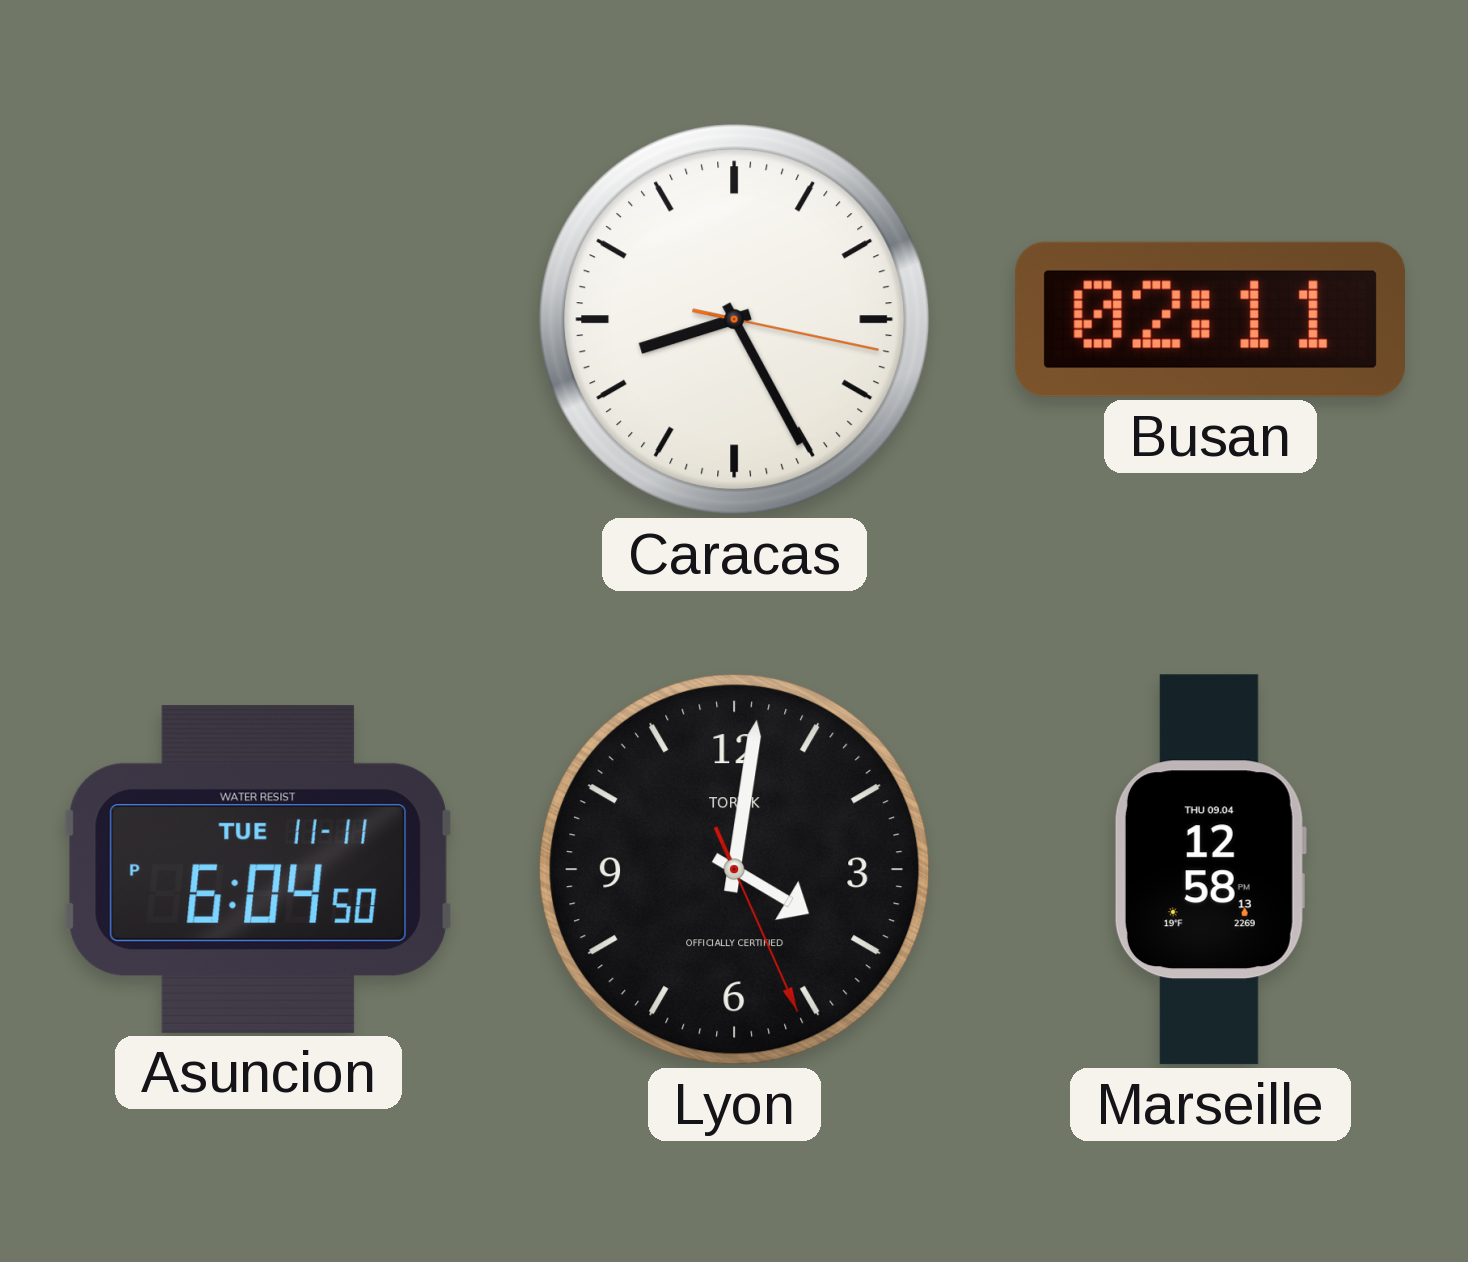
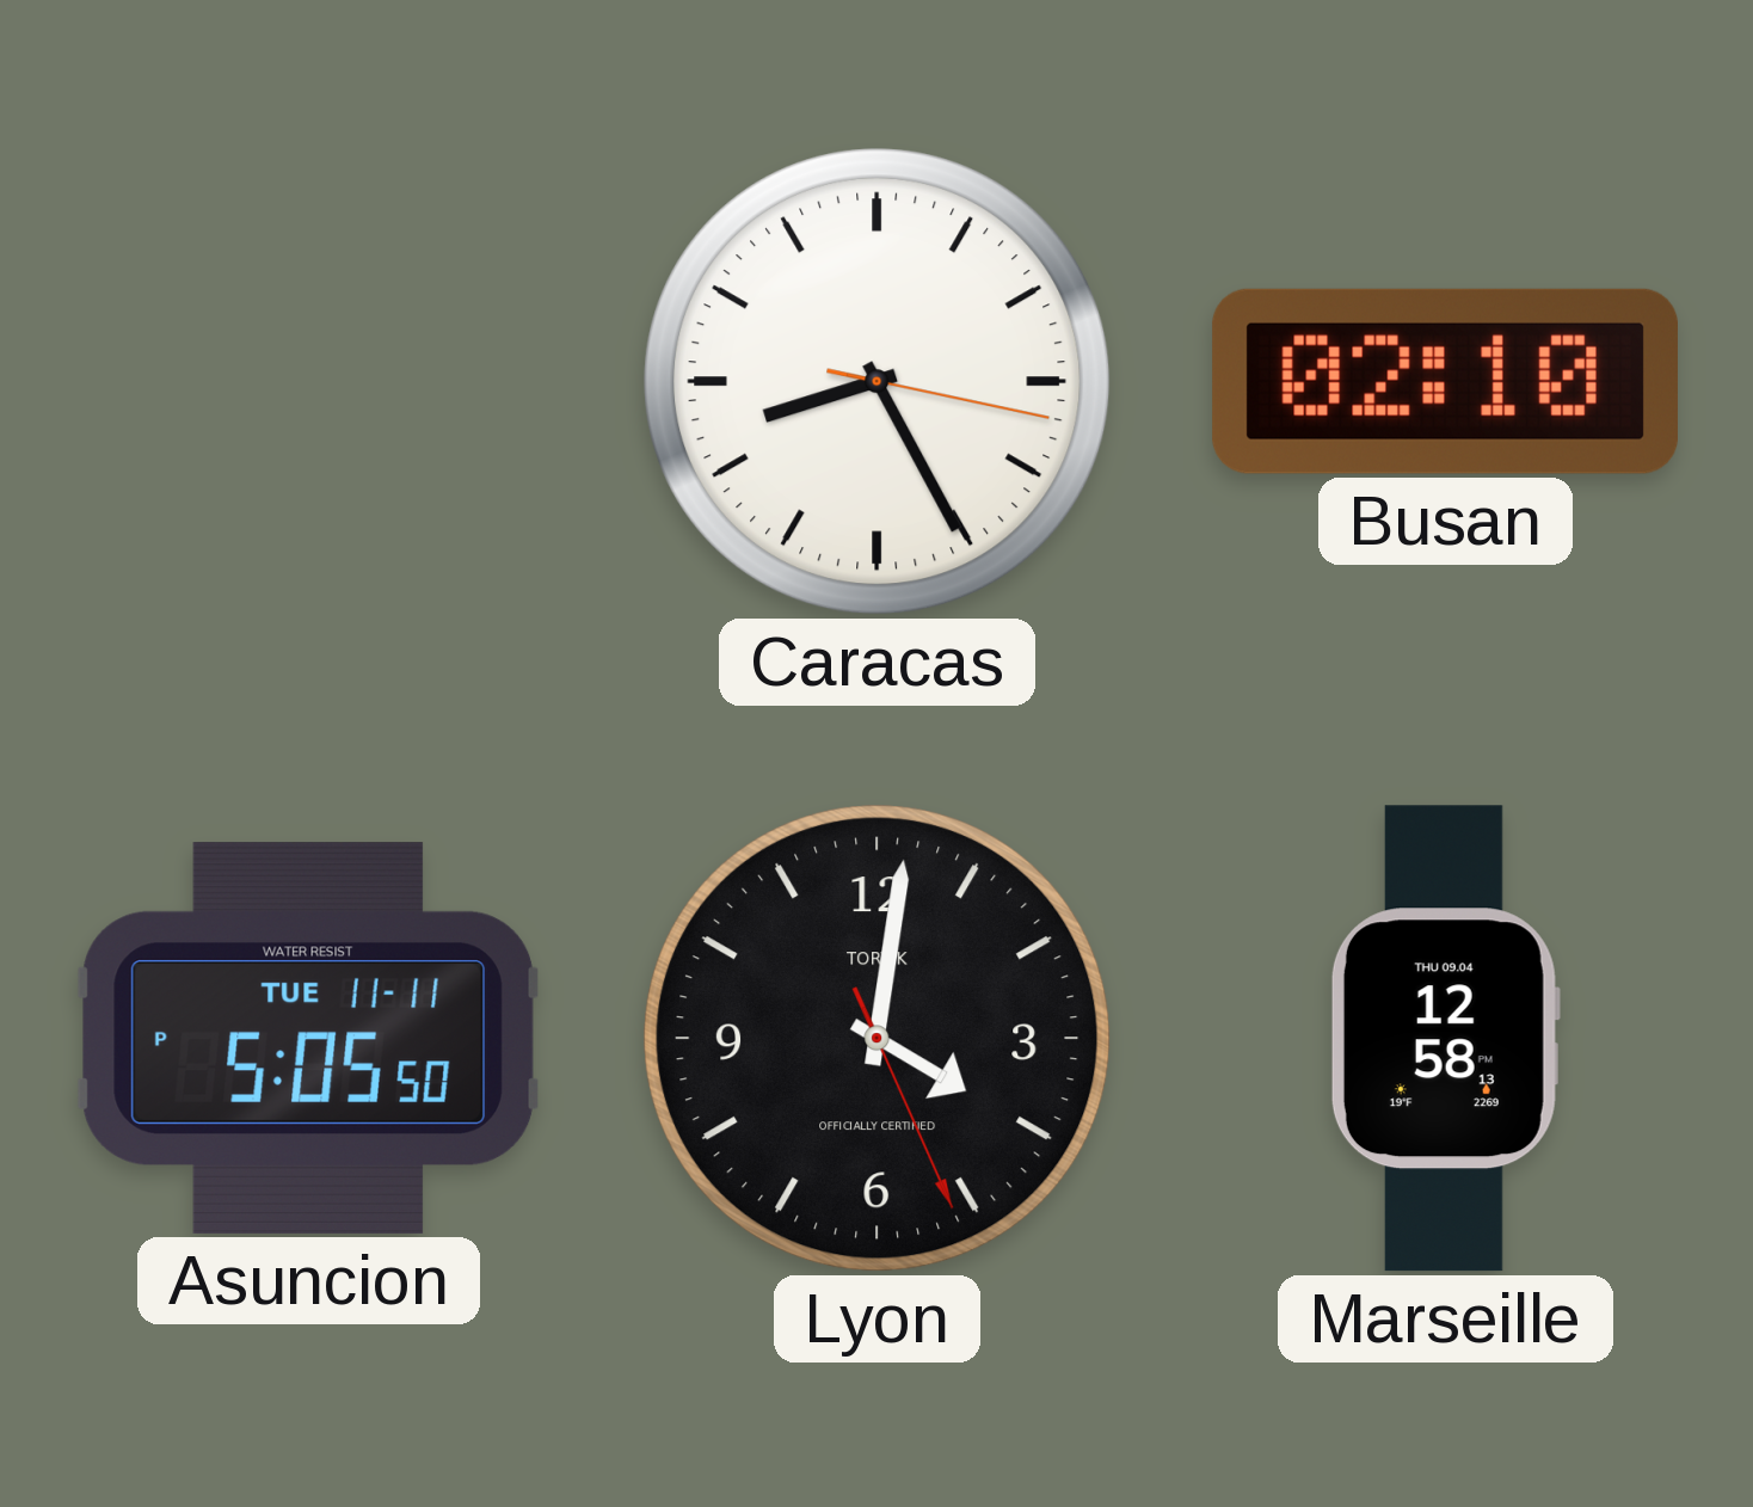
Busan: 02:11 -> 02:10
Asuncion: 6:04 -> 5:05
